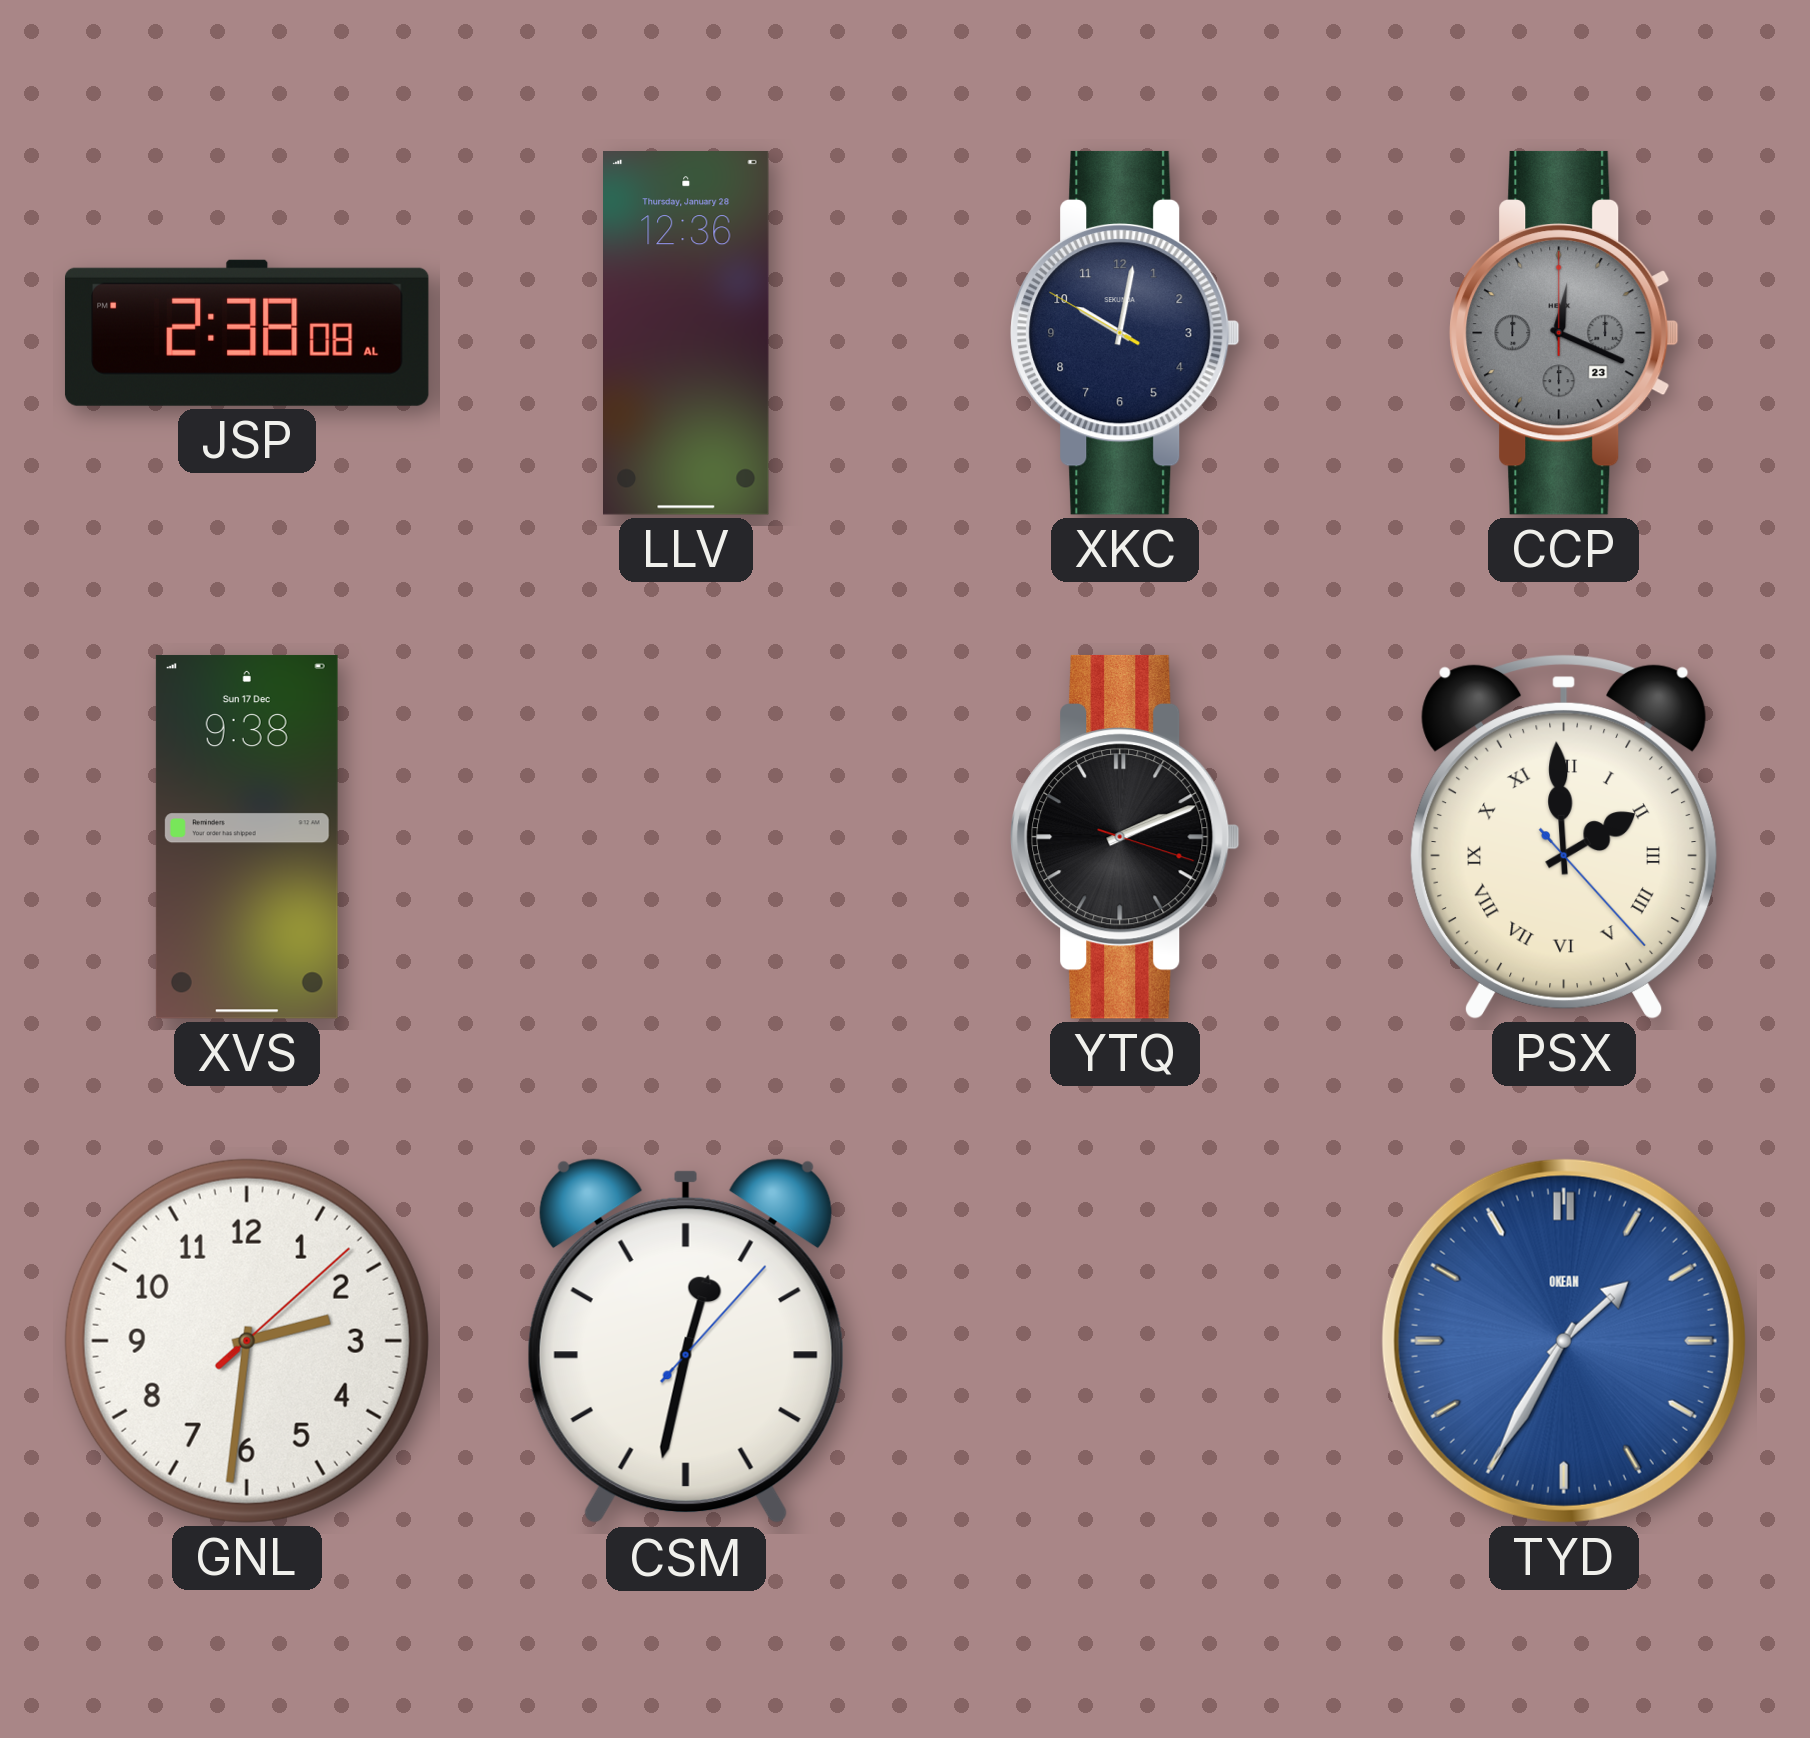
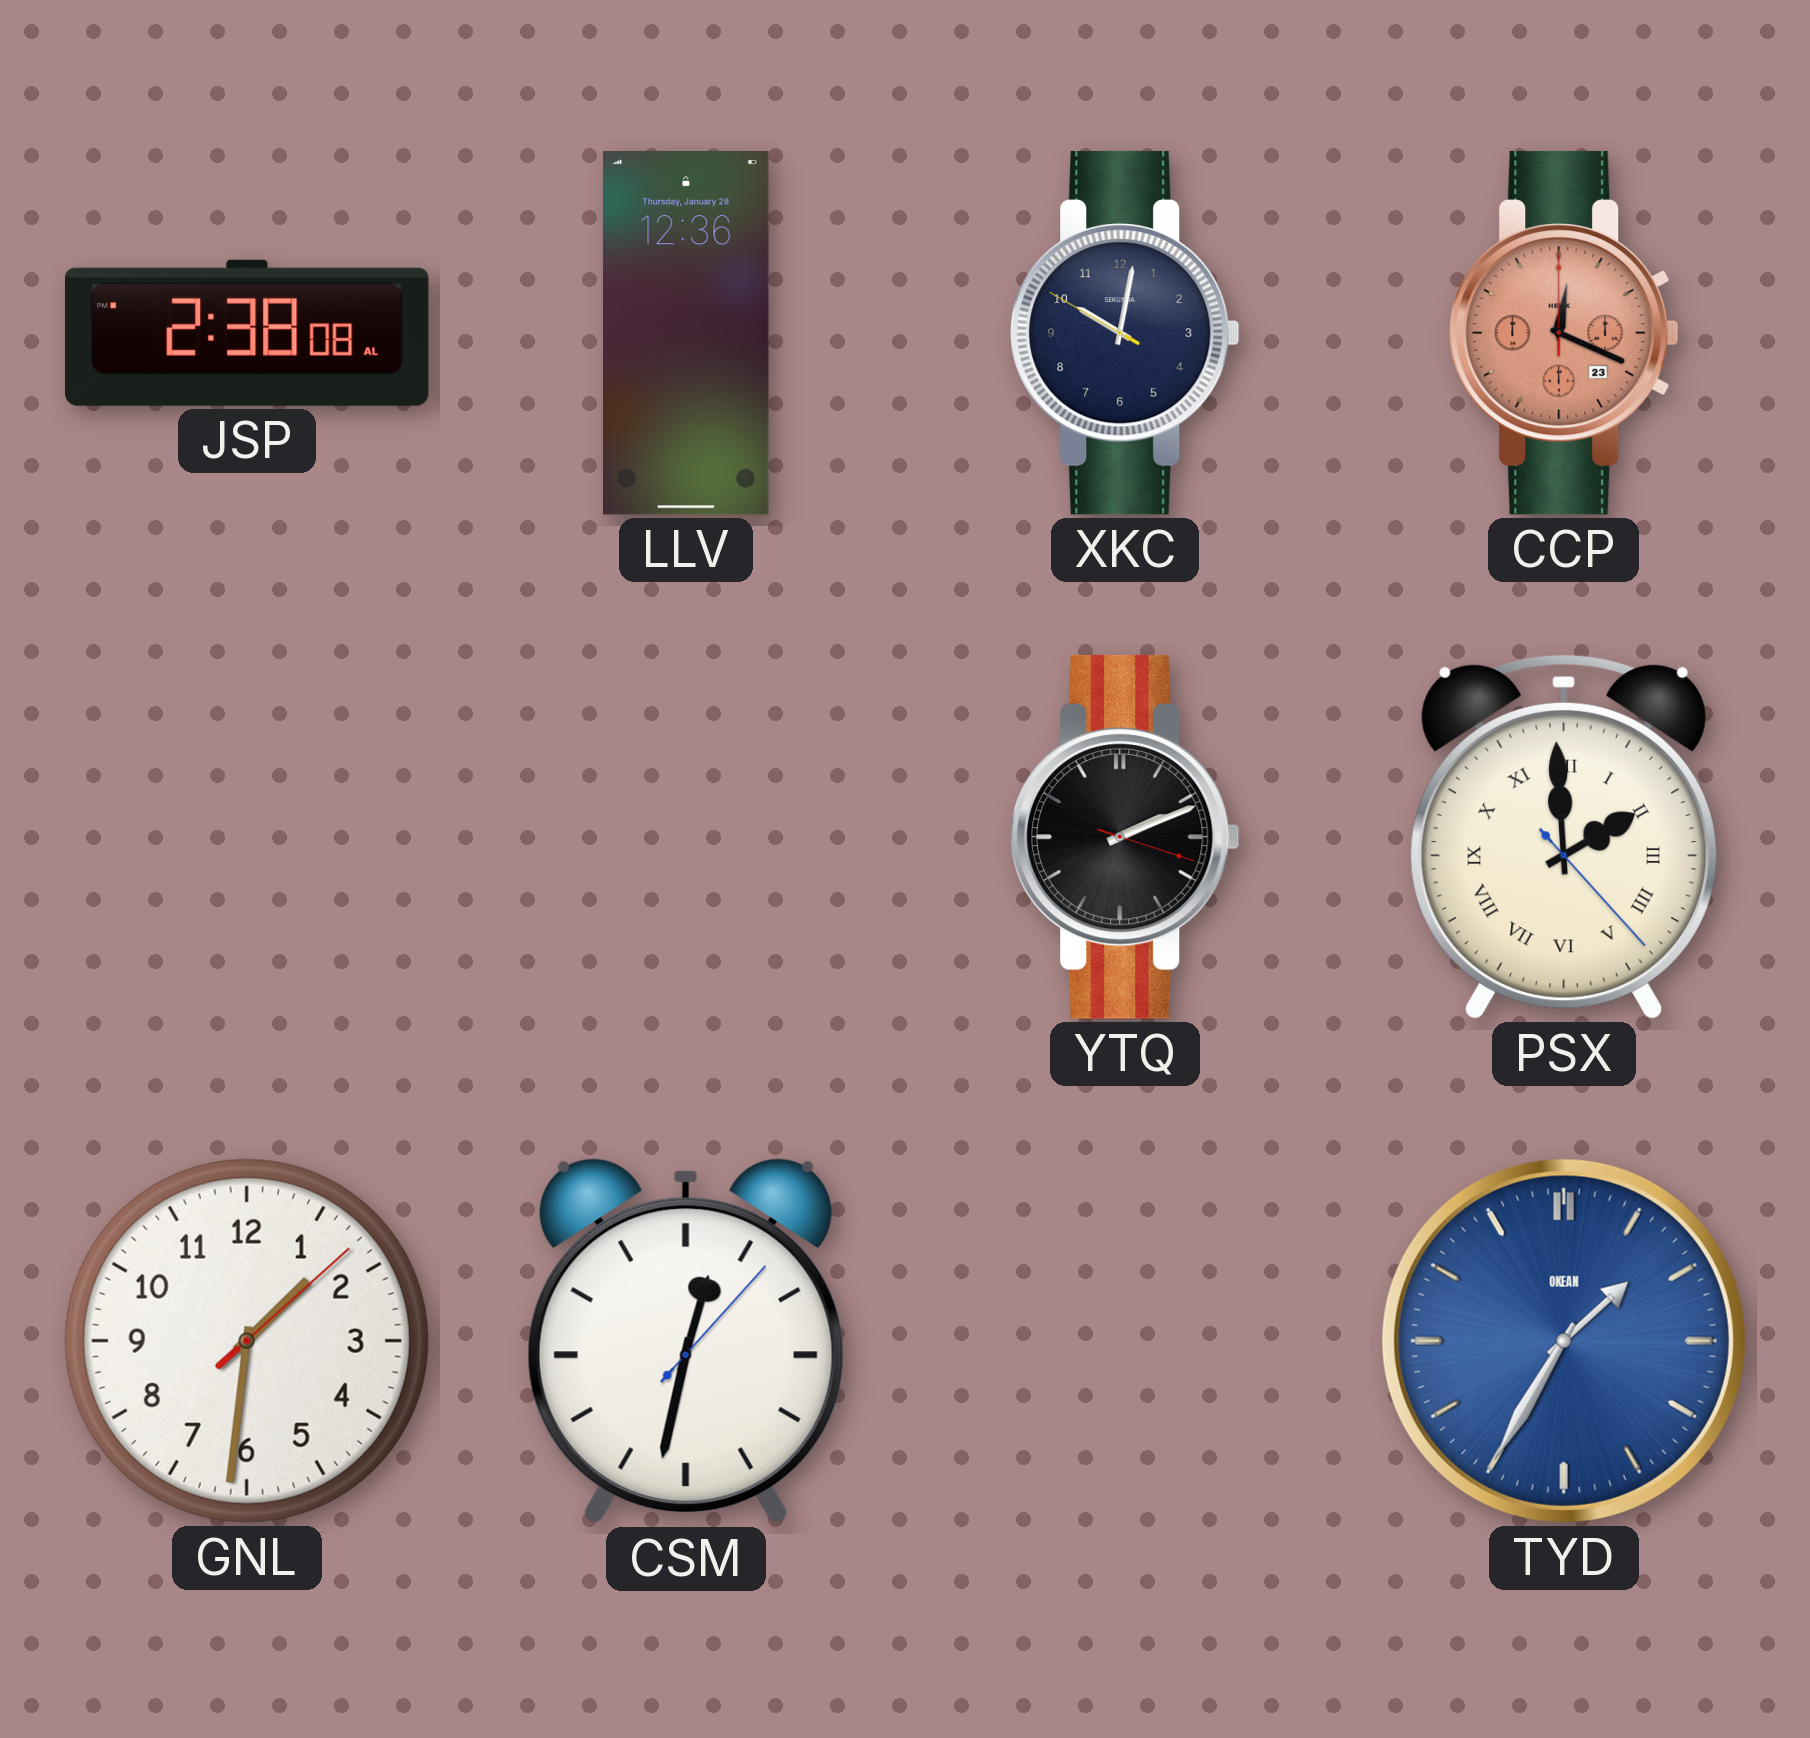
CCP dial: grey -> salmon
XVS: 9:38 -> none
GNL: 2:31 -> 1:31
